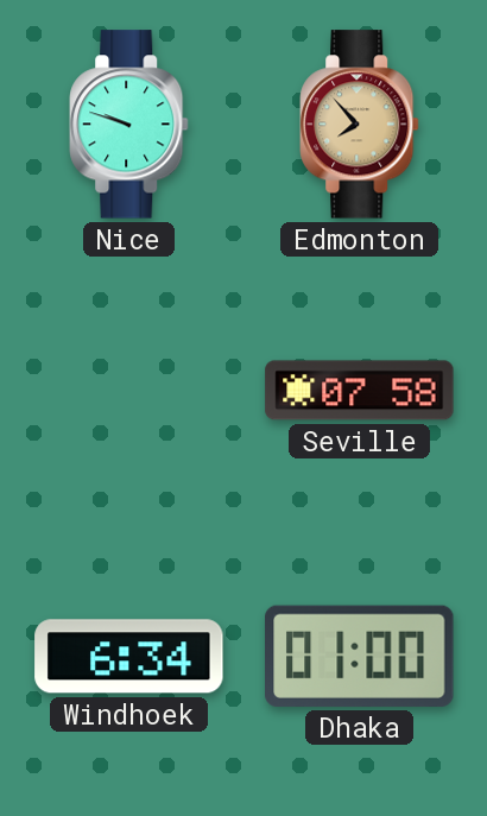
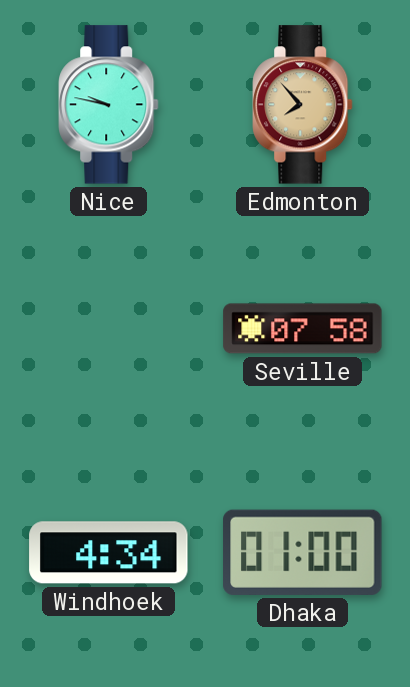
Nice: 9:48 -> 9:47
Windhoek: 6:34 -> 4:34
